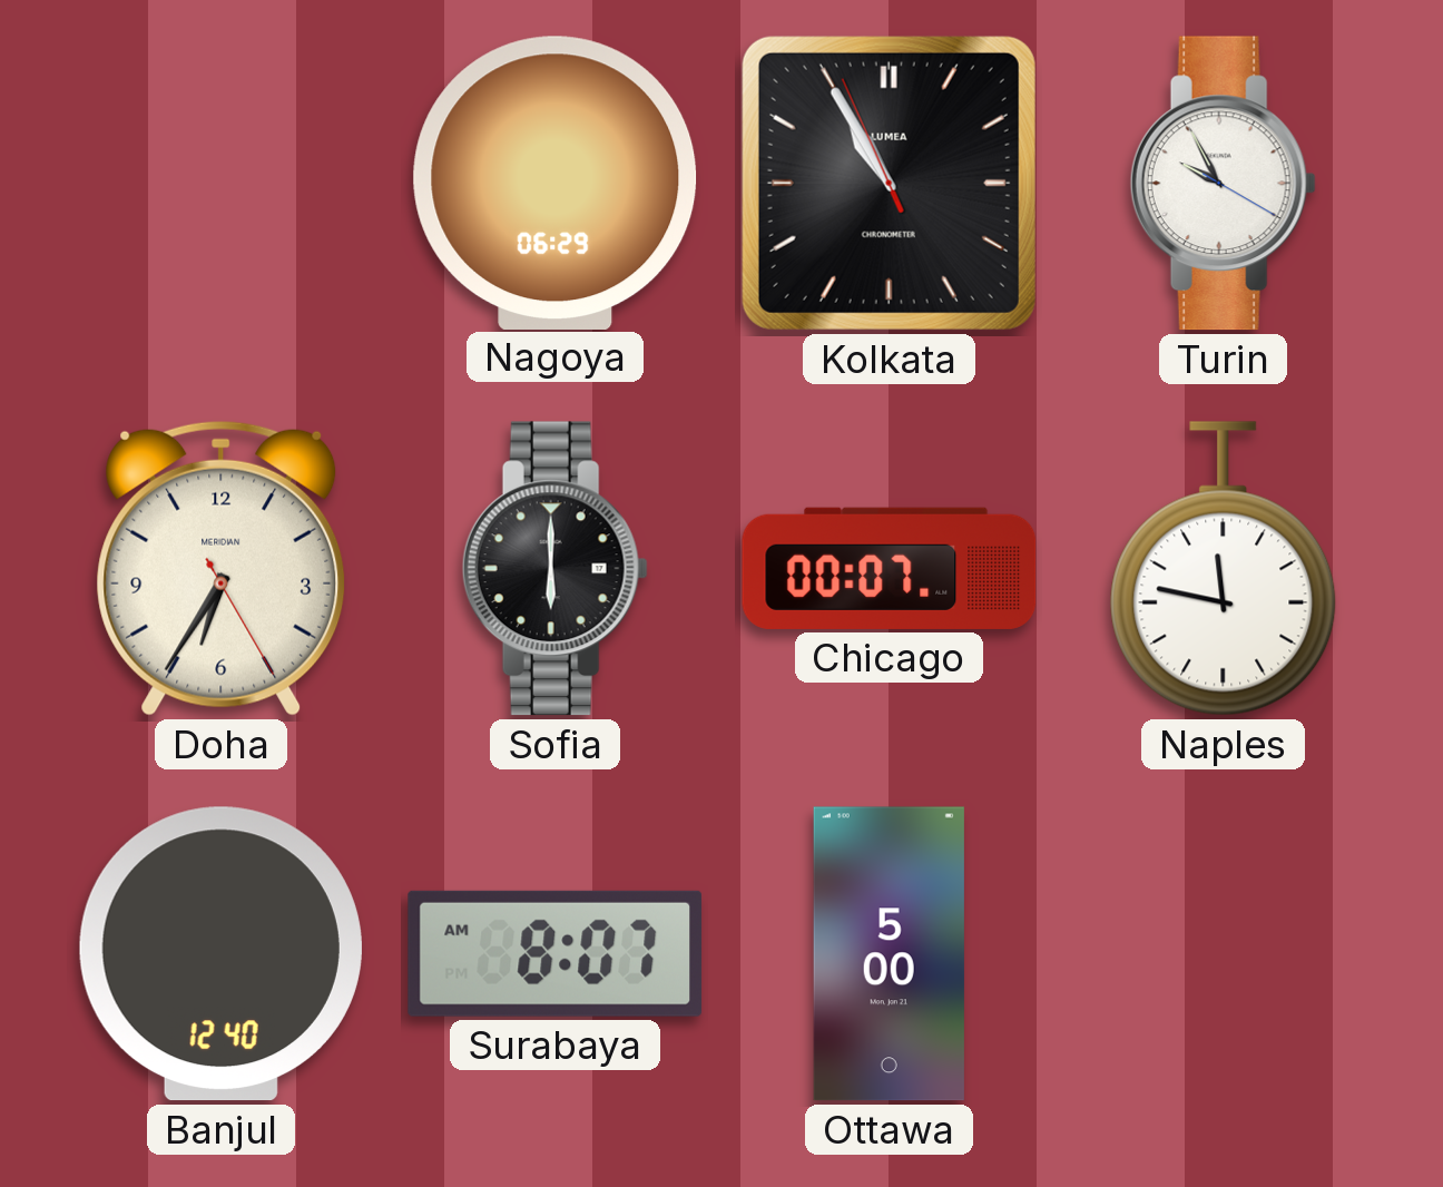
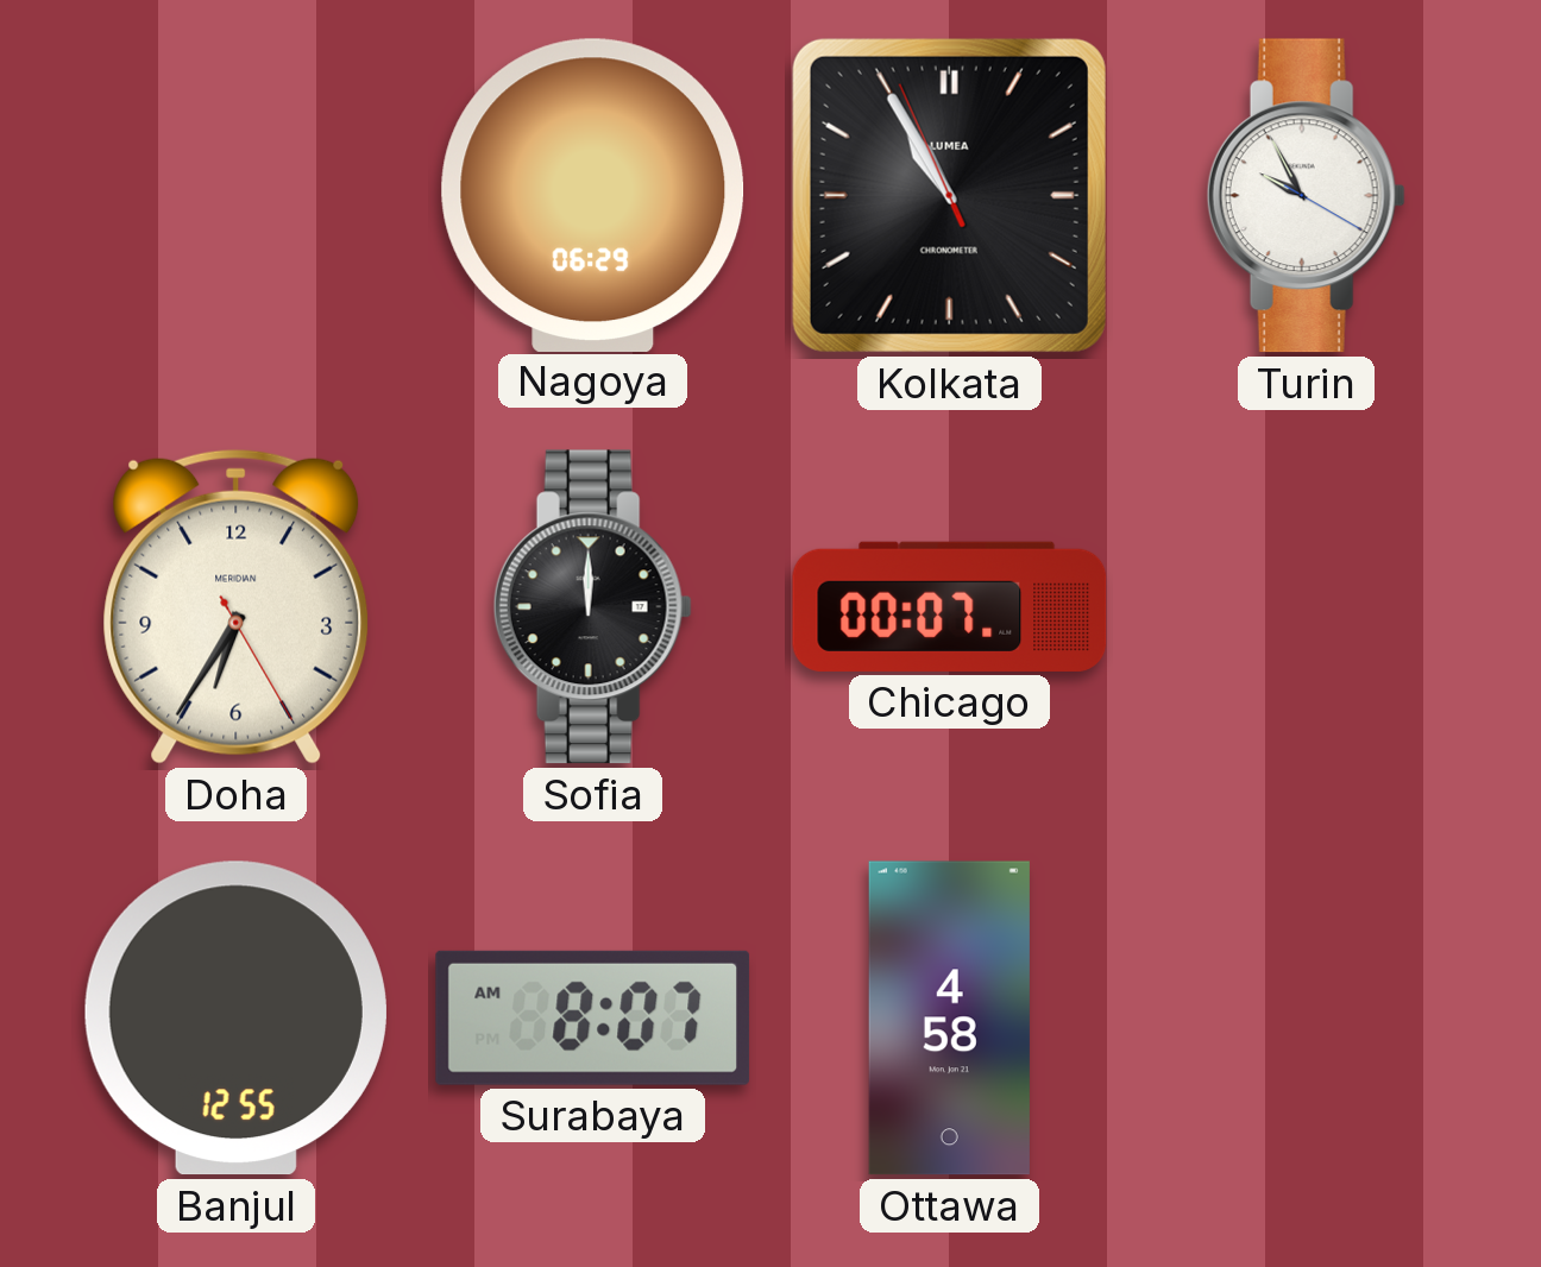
Sofia: 6:00 -> 12:00
Naples: 11:47 -> none
Banjul: 12:40 -> 12:55
Ottawa: 5:00 -> 4:58
